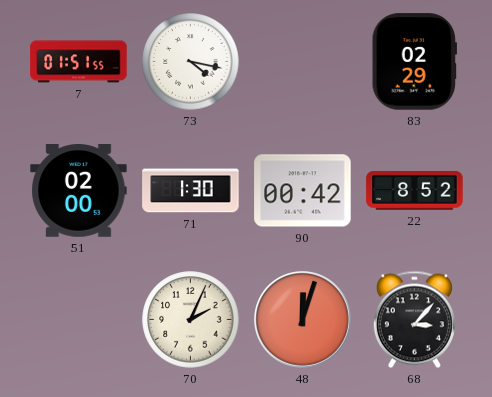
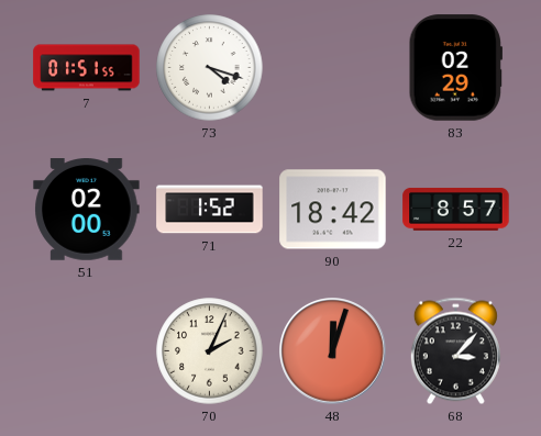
73: 4:17 -> 4:18
71: 1:30 -> 1:52
90: 00:42 -> 18:42
22: 8:52 -> 8:57
